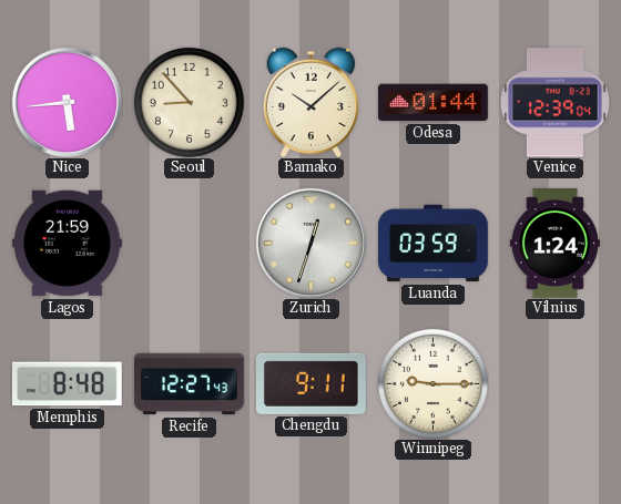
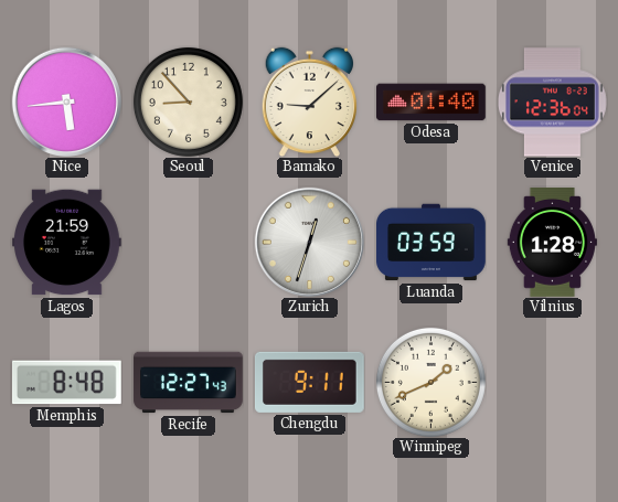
Bamako: 10:08 -> 9:08
Odesa: 01:44 -> 01:40
Venice: 12:39 -> 12:36
Vilnius: 1:24 -> 1:28
Winnipeg: 9:15 -> 1:41
